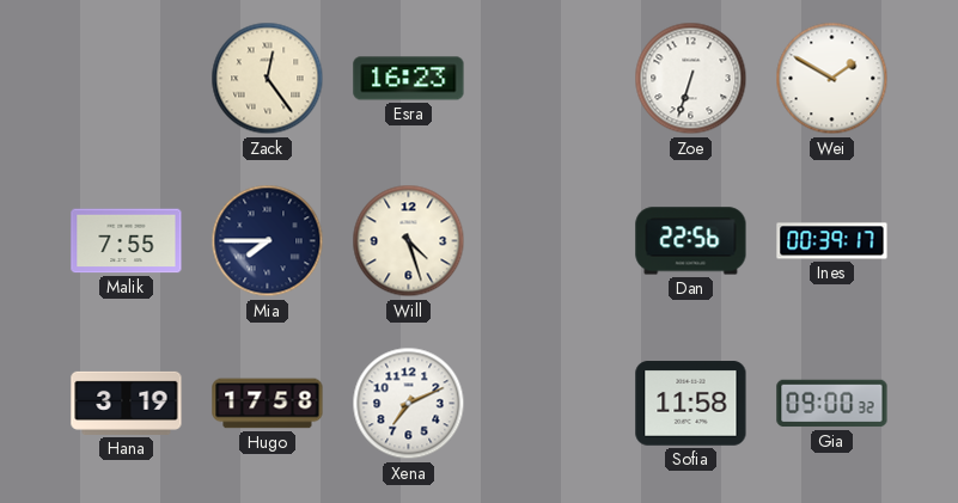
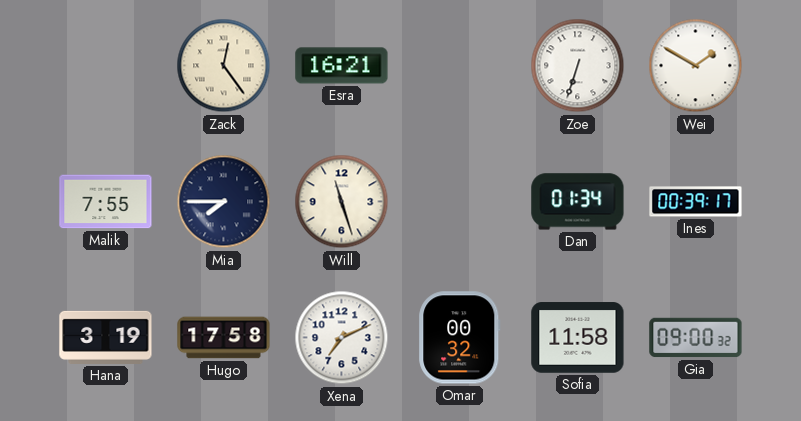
Esra: 16:23 -> 16:21
Will: 4:27 -> 11:27
Dan: 22:56 -> 01:34
Omar: none -> 00:32
